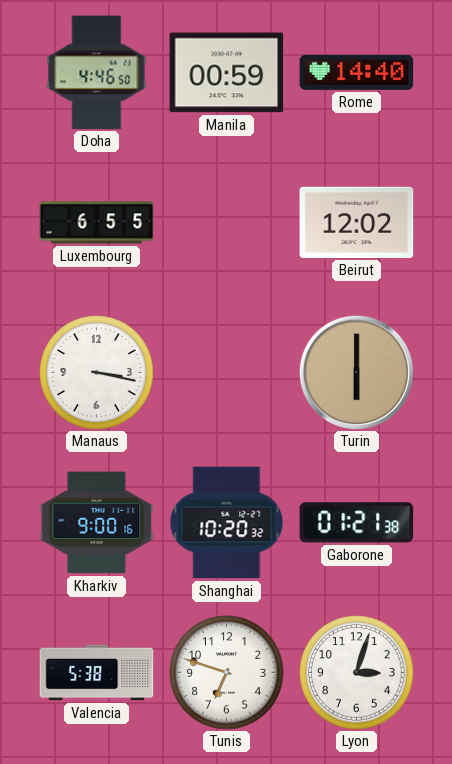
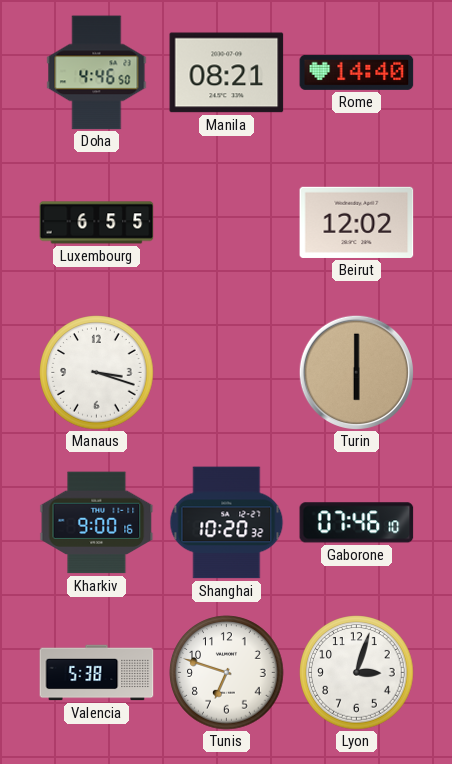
Manila: 00:59 -> 08:21
Manaus: 3:17 -> 3:18
Gaborone: 01:21 -> 07:46
